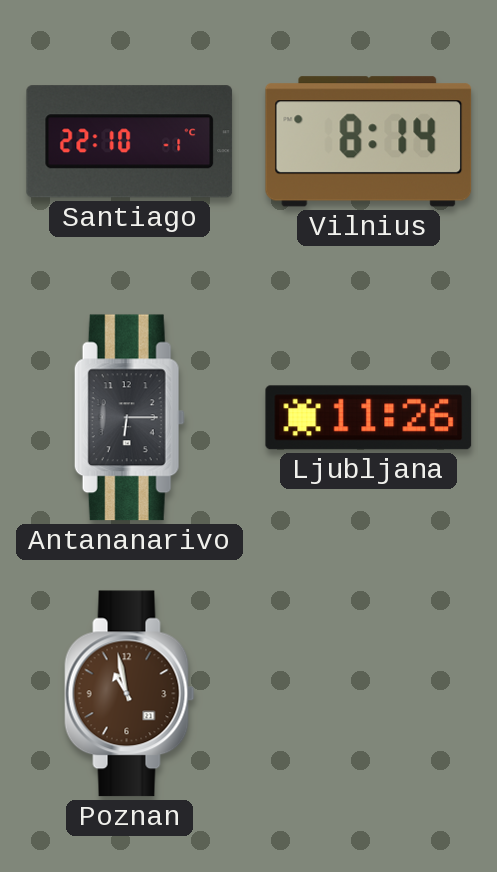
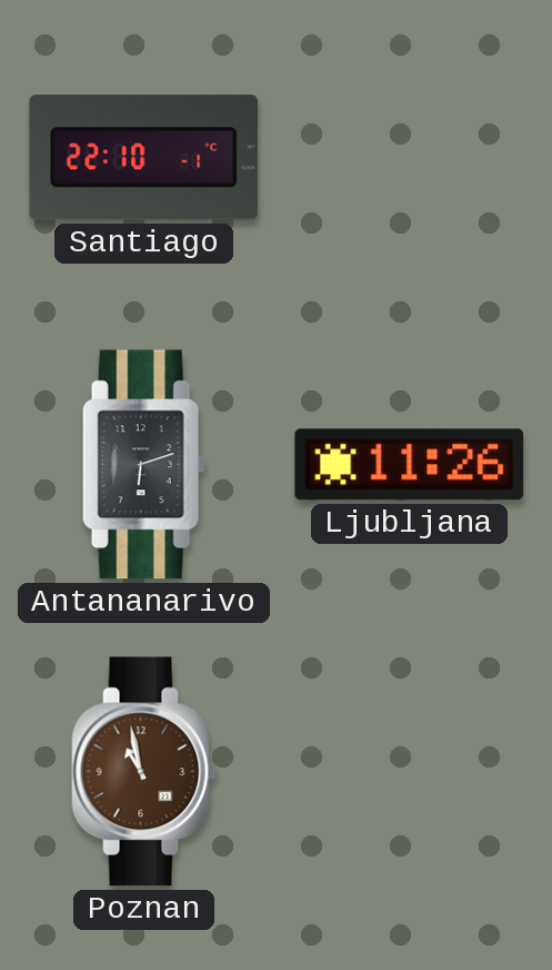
Vilnius: 8:14 -> none
Antananarivo: 6:15 -> 6:12
